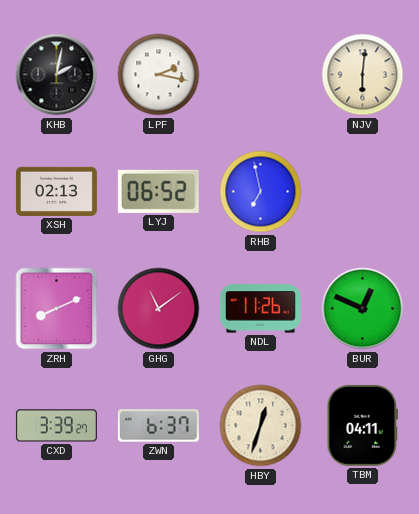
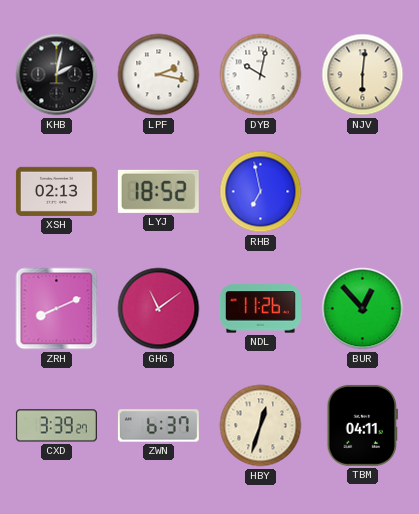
DYB: none -> 10:02
LYJ: 06:52 -> 18:52
BUR: 12:49 -> 12:53
